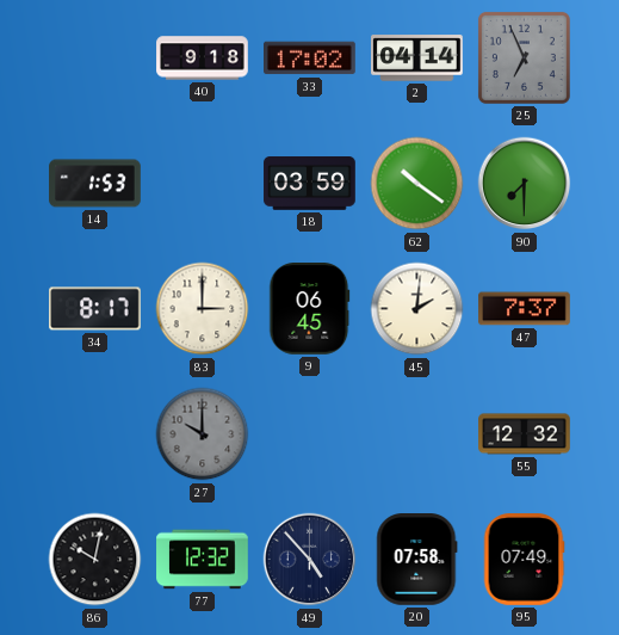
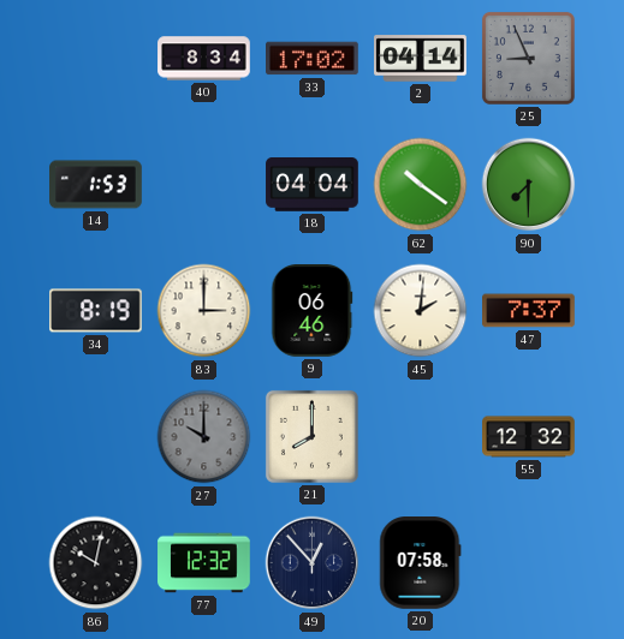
40: 9:18 -> 8:34
25: 6:56 -> 8:56
18: 03:59 -> 04:04
34: 8:17 -> 8:19
9: 06:45 -> 06:46
21: none -> 8:00
49: 4:53 -> 12:53
95: 07:49 -> none
